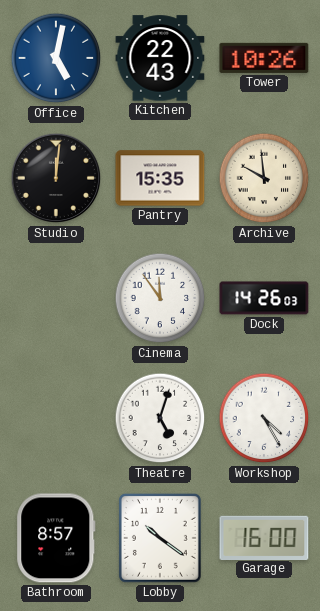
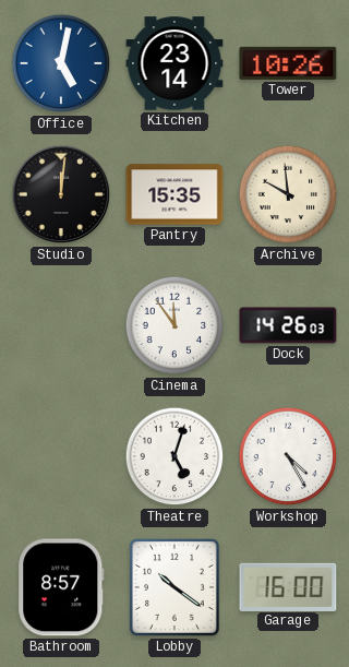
Kitchen: 22:43 -> 23:14
